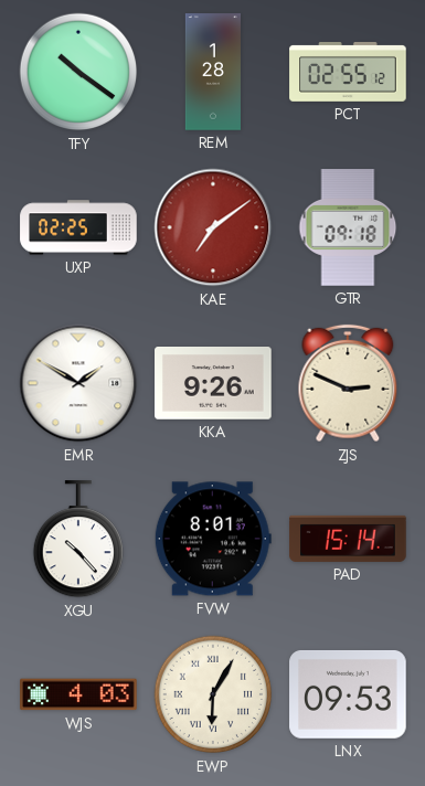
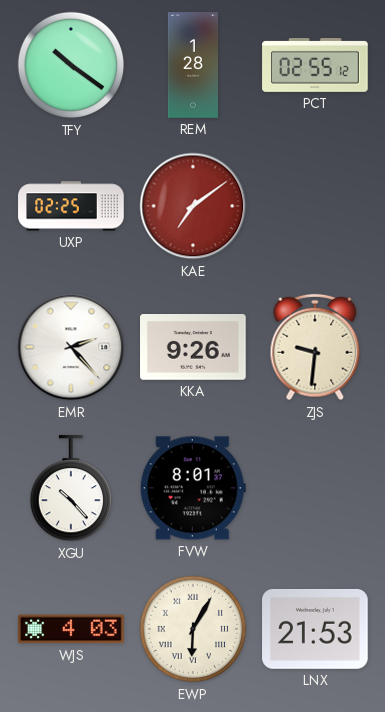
GTR: 09:18 -> none
EMR: 1:50 -> 2:23
ZJS: 2:49 -> 9:31
PAD: 15:14 -> none
LNX: 09:53 -> 21:53
